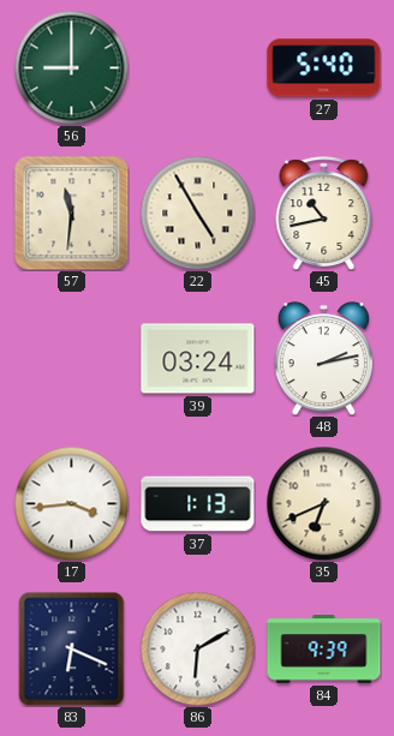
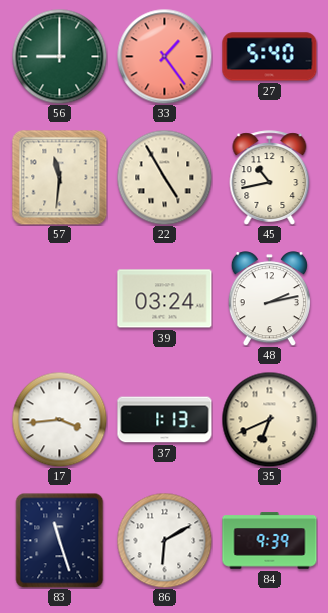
33: none -> 1:24
83: 6:19 -> 11:27
